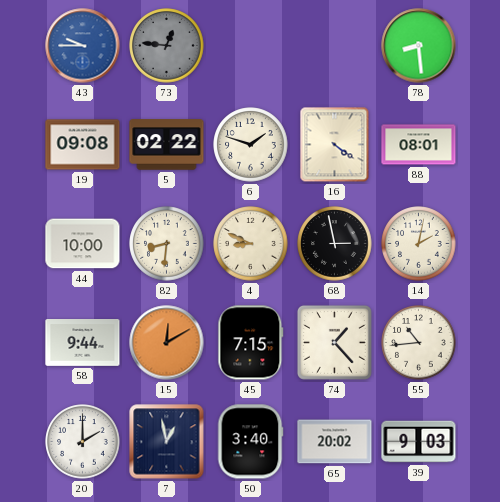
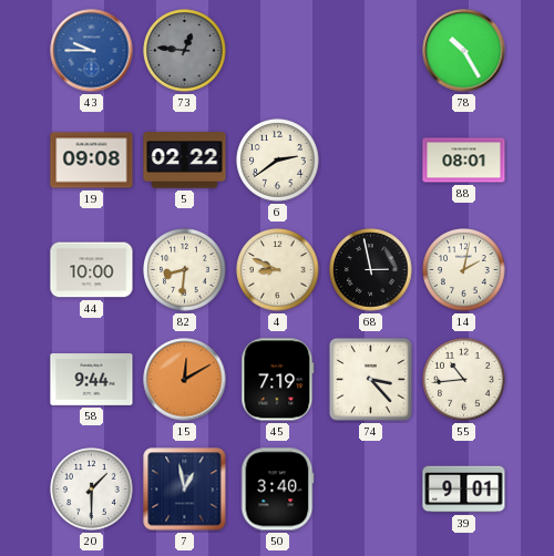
78: 8:29 -> 10:25
6: 1:48 -> 2:39
16: 4:21 -> none
45: 7:15 -> 7:19
74: 1:23 -> 3:23
20: 2:00 -> 1:30
65: 20:02 -> none
39: 9:03 -> 9:01
